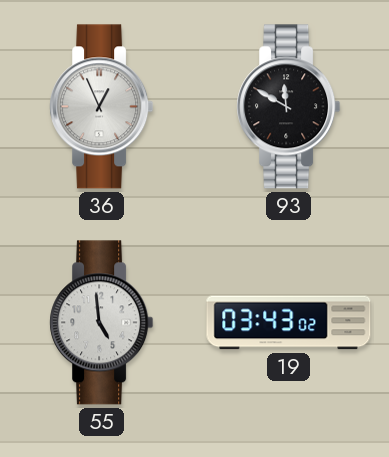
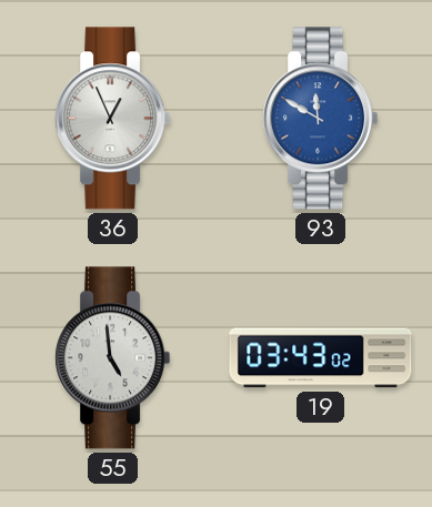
93 dial: black -> blue
